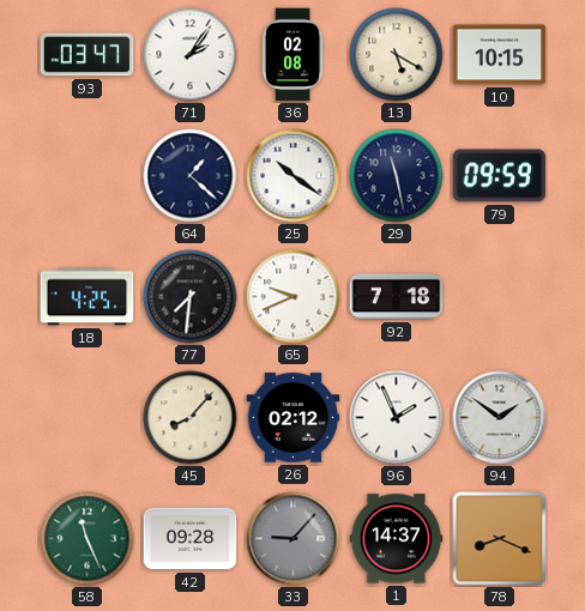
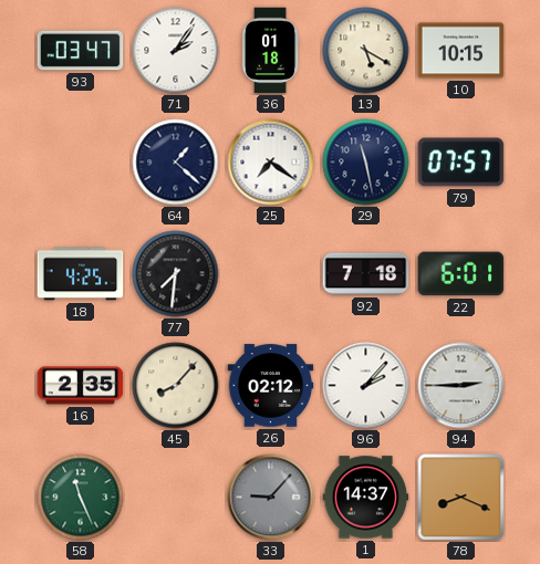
36: 02:08 -> 01:18
25: 10:21 -> 7:21
79: 09:59 -> 07:57
65: 9:41 -> none
22: none -> 6:01
16: none -> 2:35
96: 1:56 -> 2:07
94: 1:51 -> 2:45
42: 09:28 -> none
